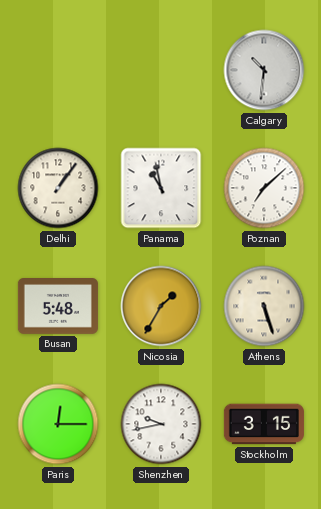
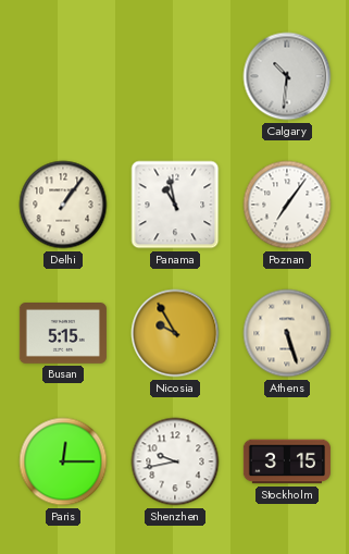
Poznan: 7:08 -> 7:06
Busan: 5:48 -> 5:15
Nicosia: 1:35 -> 9:55
